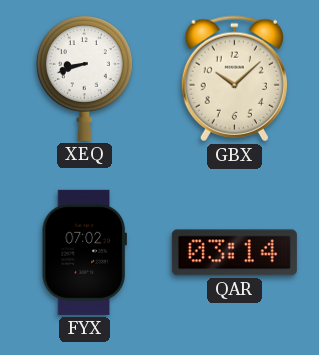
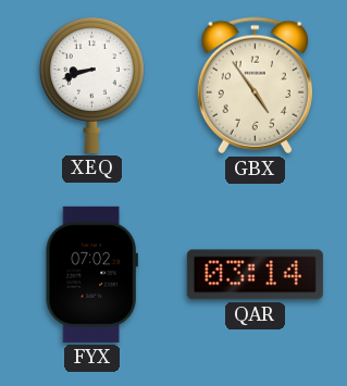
GBX: 10:08 -> 4:54
